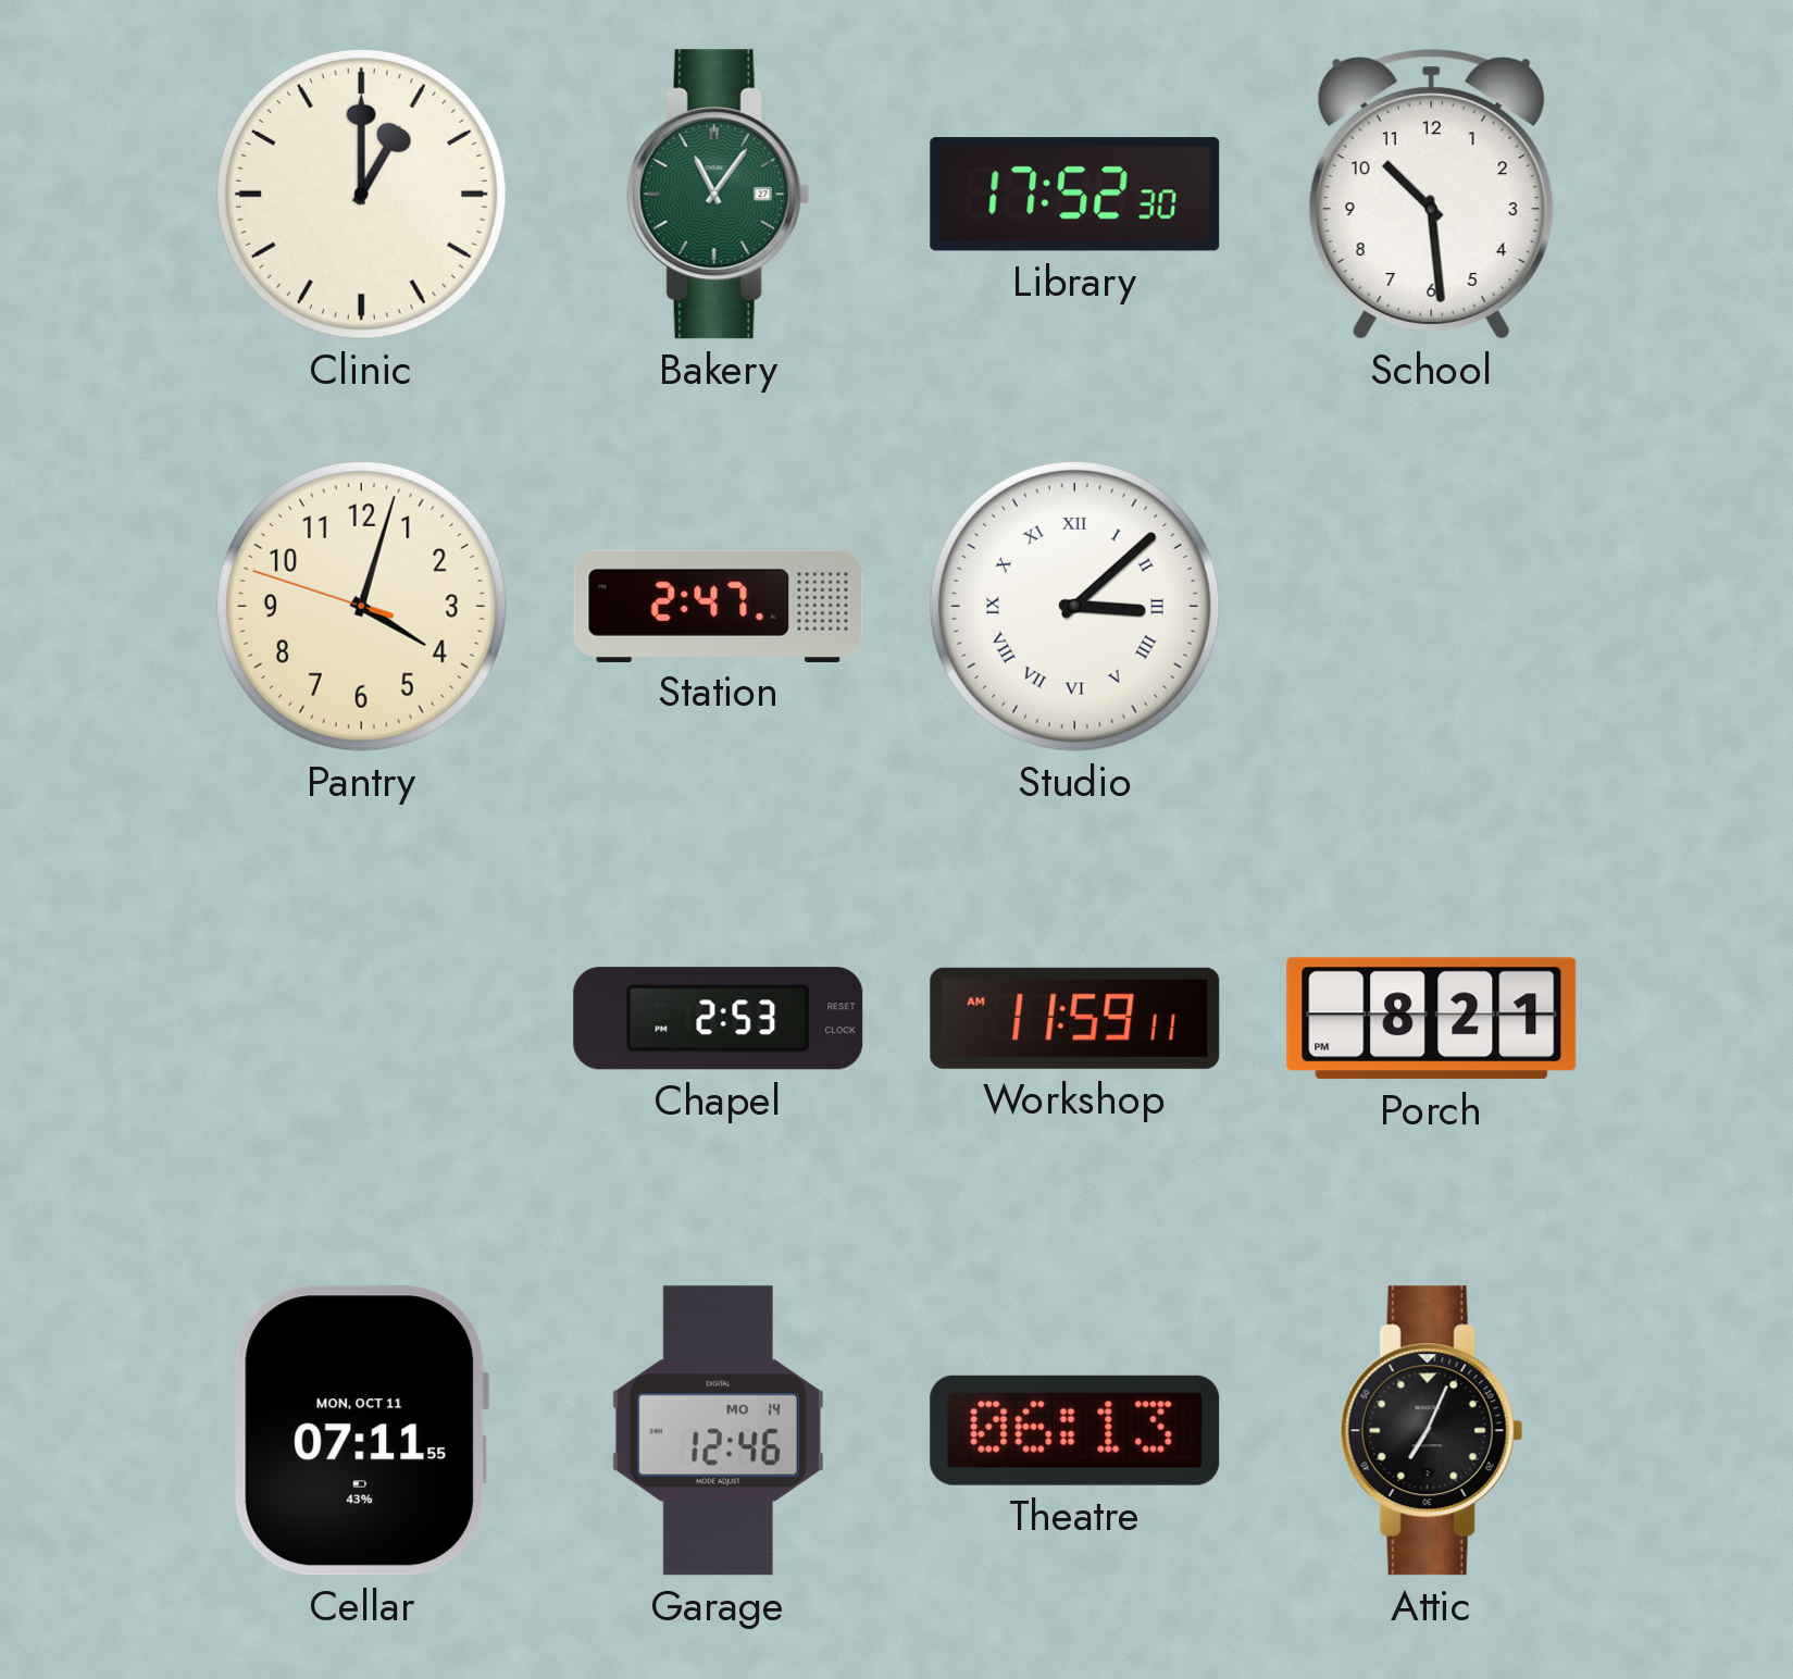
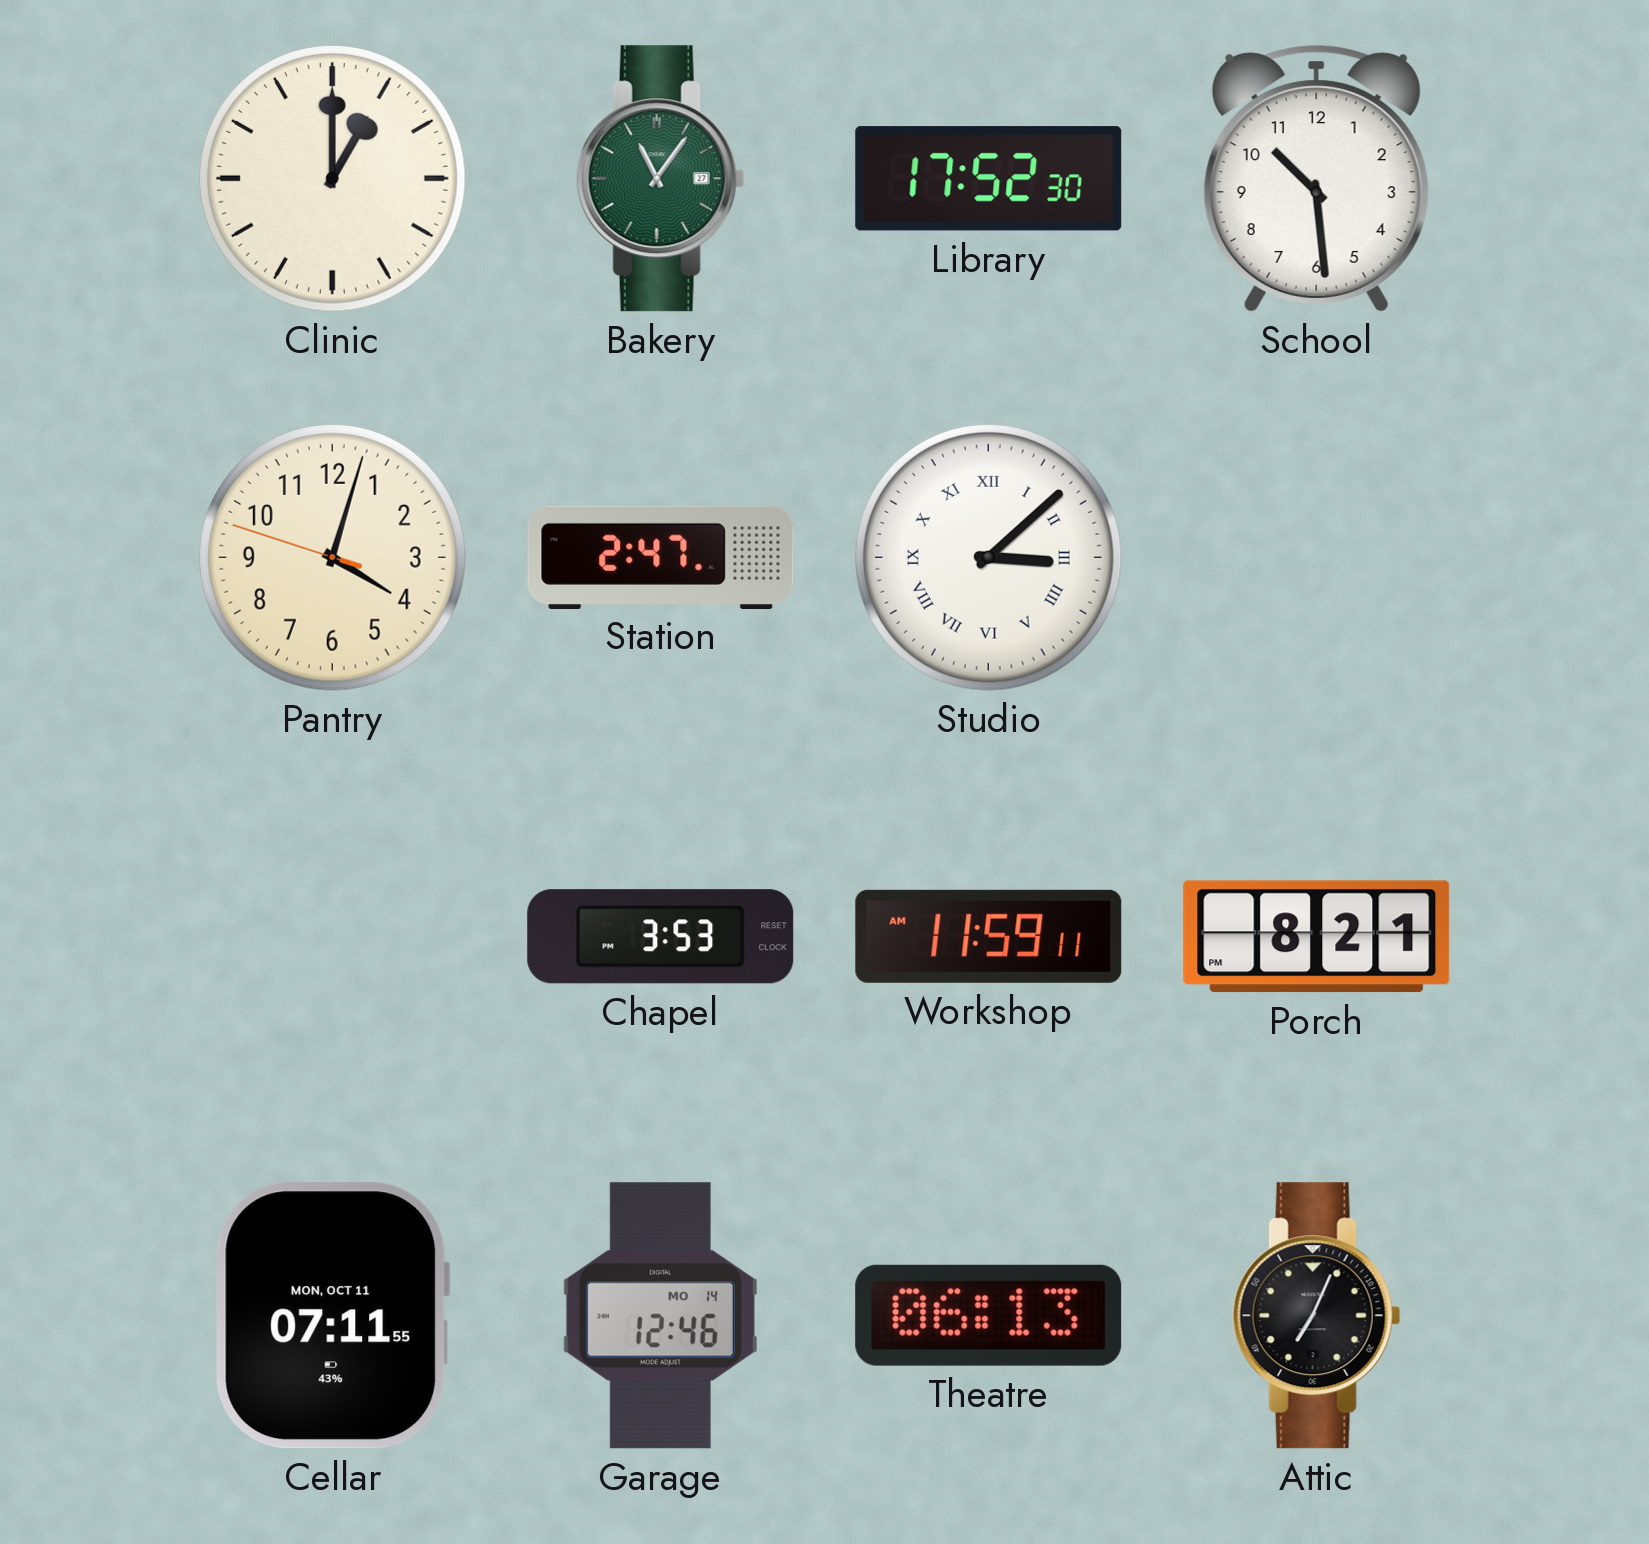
Chapel: 2:53 -> 3:53
